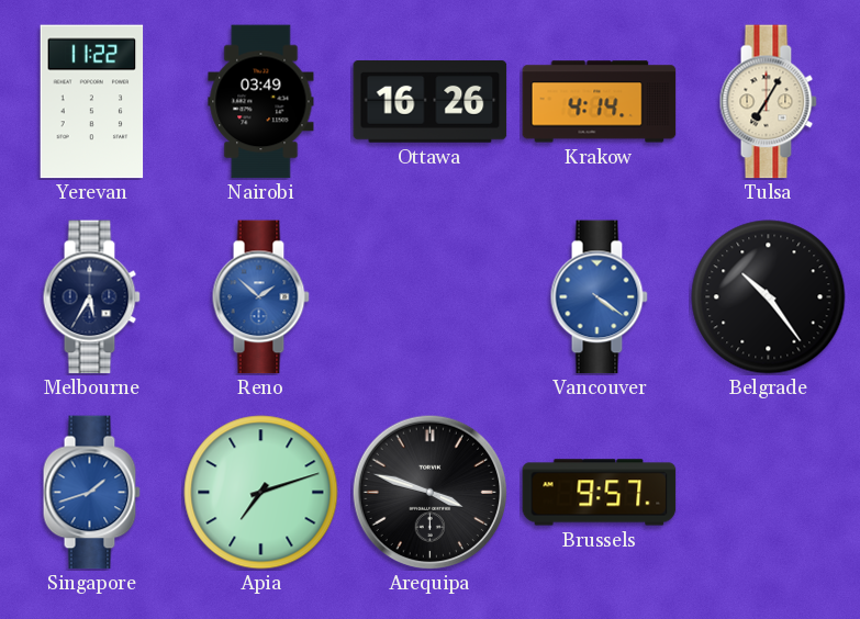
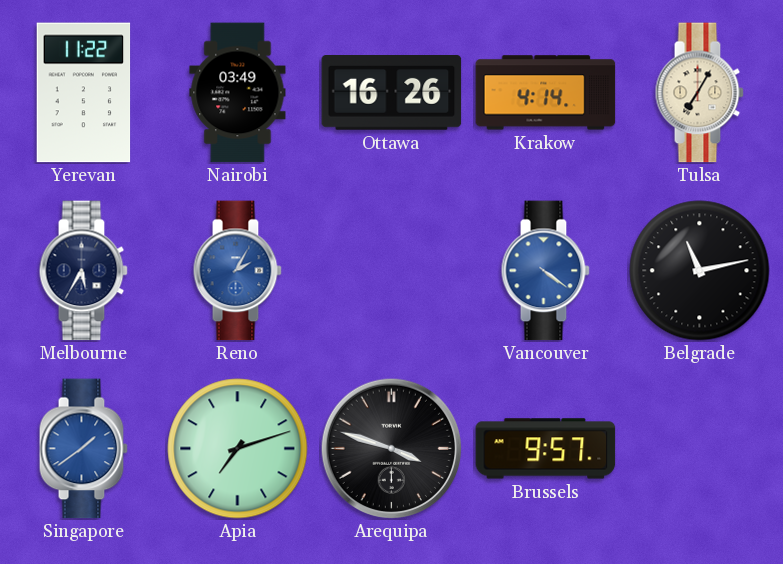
Reno: 1:52 -> 2:05
Belgrade: 10:24 -> 11:13
Singapore: 1:42 -> 1:39
